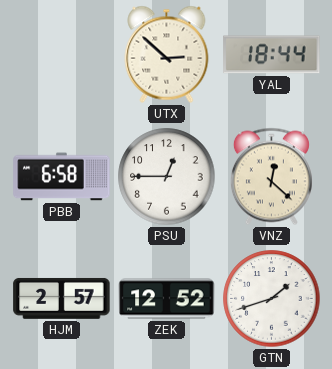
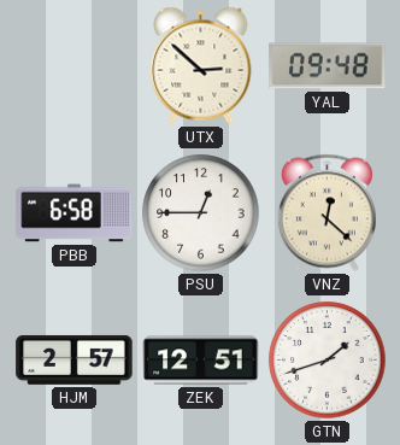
YAL: 18:44 -> 09:48
ZEK: 12:52 -> 12:51
